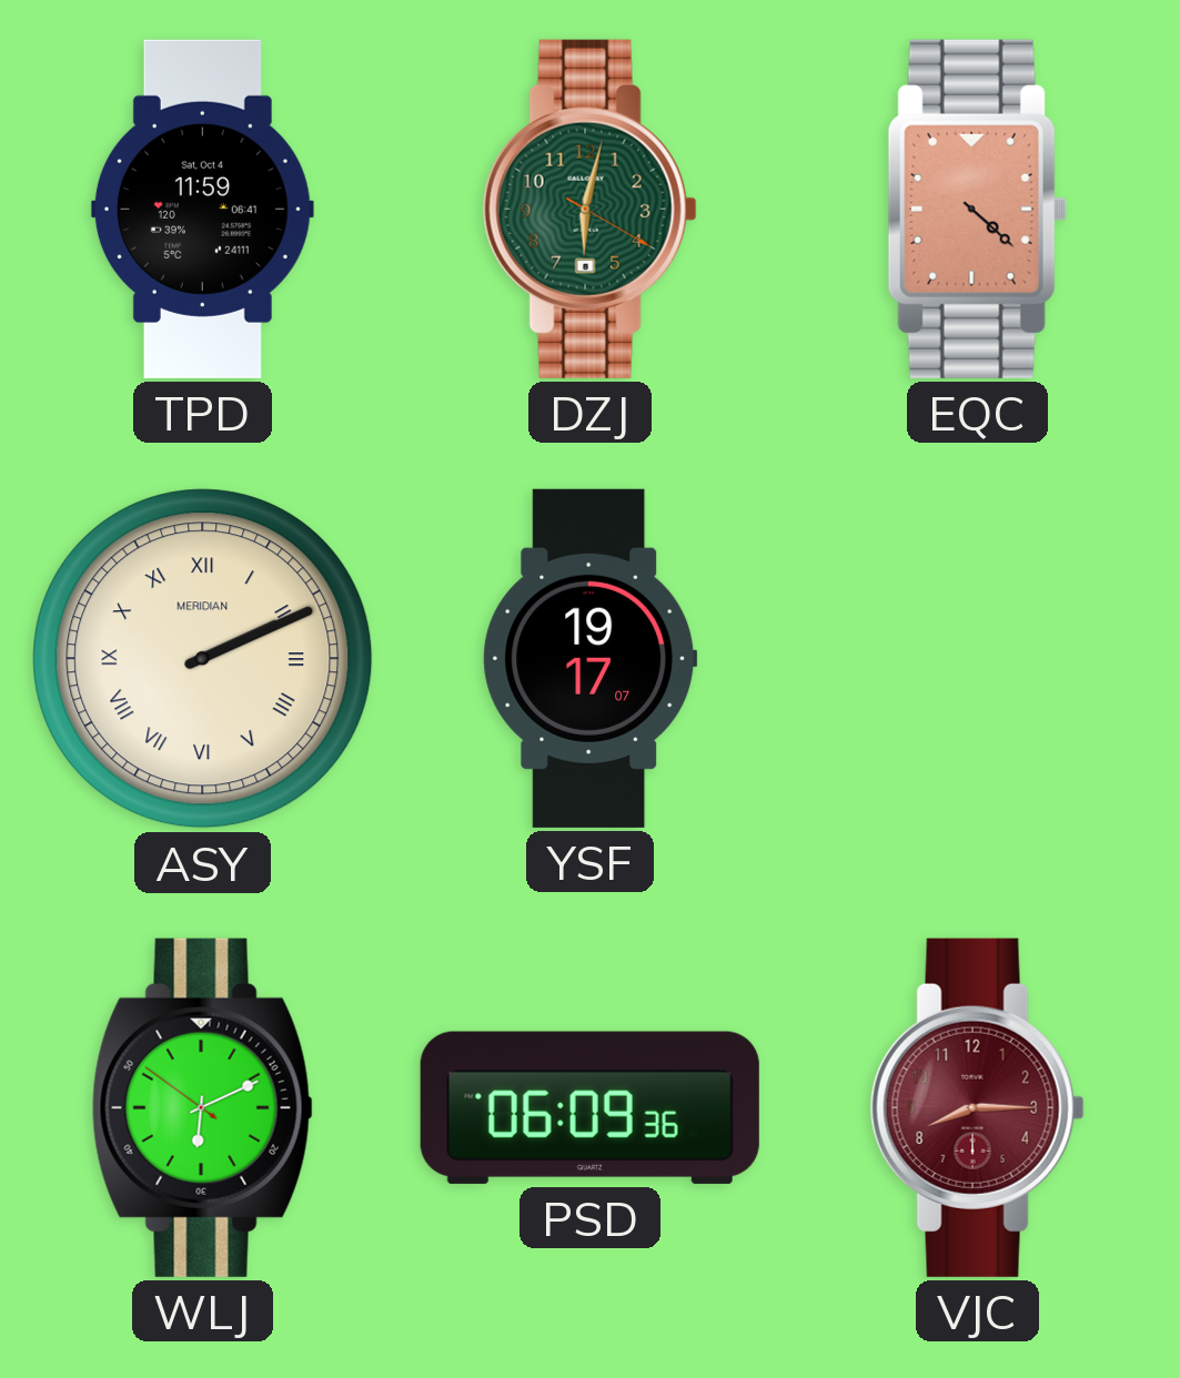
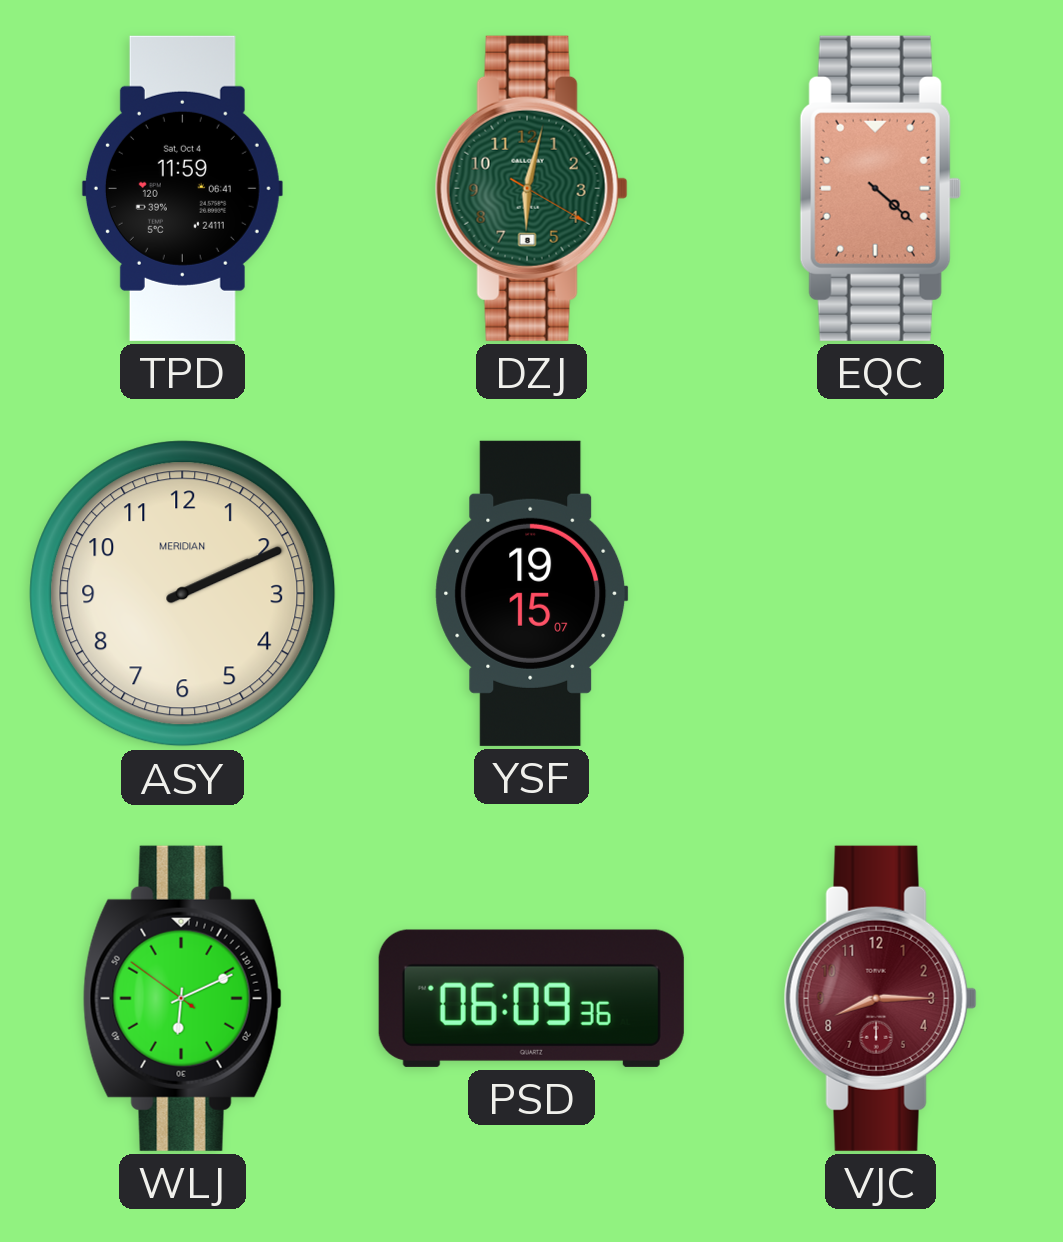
ASY numerals: Roman -> Arabic
YSF: 19:17 -> 19:15
